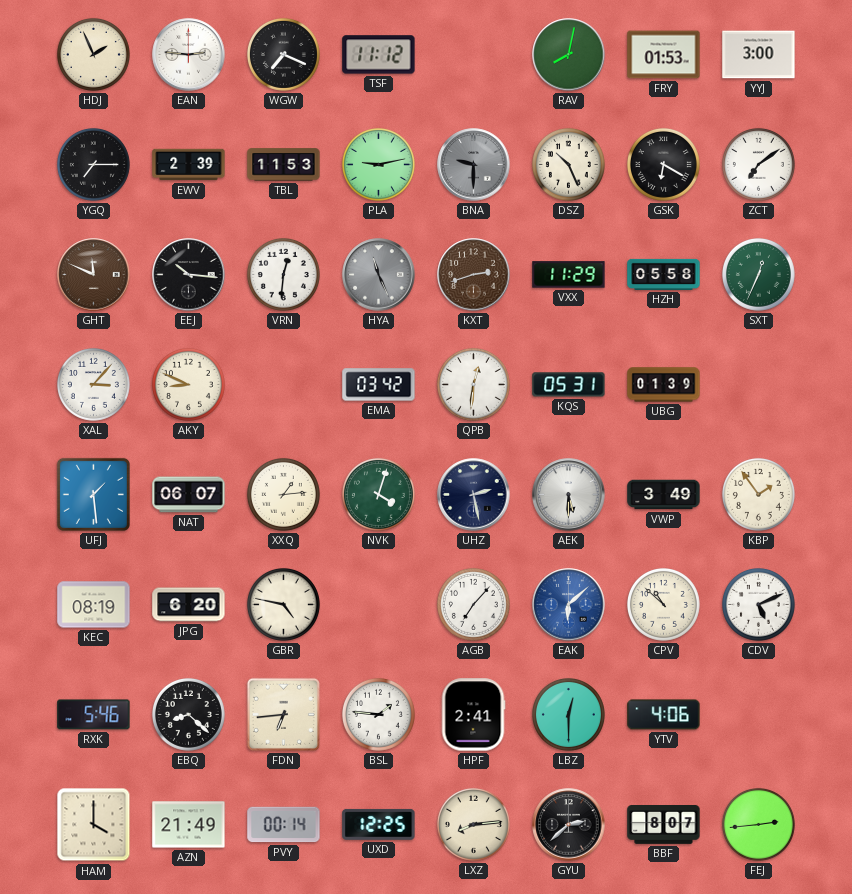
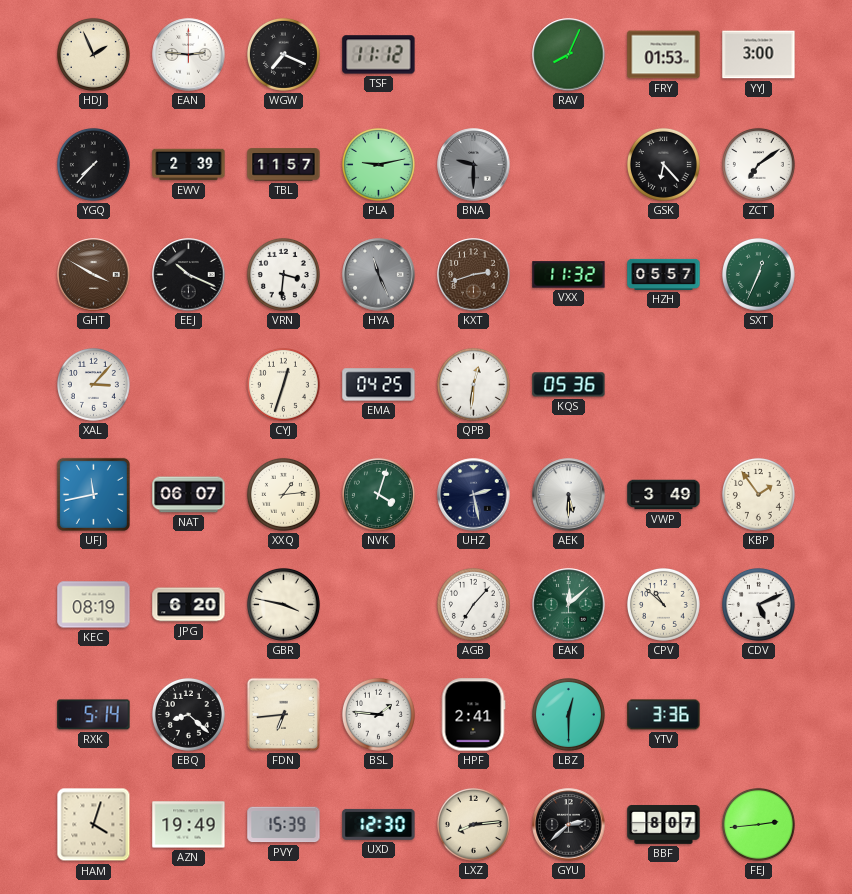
RAV: 8:02 -> 8:04
YGQ: 7:15 -> 7:37
TBL: 11:53 -> 11:57
DSZ: 10:26 -> none
GSK: 6:20 -> 6:23
GHT: 11:49 -> 3:50
EEJ: 10:16 -> 10:19
VRN: 12:31 -> 3:31
VXX: 11:29 -> 11:32
HZH: 05:58 -> 05:57
AKY: 8:49 -> none
CYJ: none -> 12:33
EMA: 03:42 -> 04:25
KQS: 05:31 -> 05:36
UBG: 01:39 -> none
UFJ: 1:29 -> 11:43
GBR: 4:47 -> 3:47
EAK: 6:08 -> 12:08
EAK dial: blue -> green
RXK: 5:46 -> 5:14
YTV: 4:06 -> 3:36
HAM: 4:00 -> 4:03
AZN: 21:49 -> 19:49
PVY: 00:14 -> 15:39
UXD: 12:25 -> 12:30
